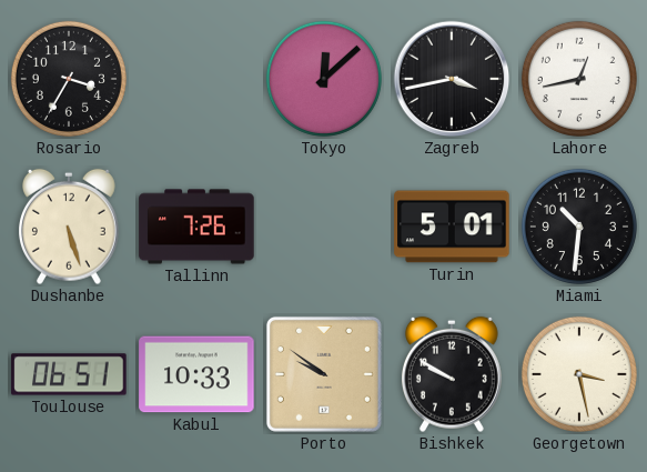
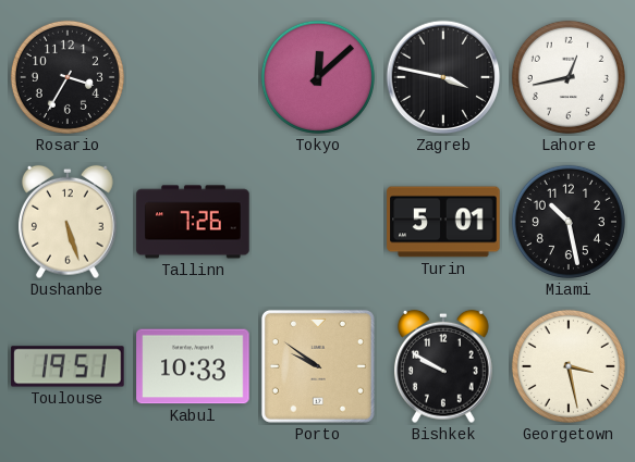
Zagreb: 3:43 -> 3:47
Miami: 10:31 -> 10:28
Toulouse: 06:51 -> 19:51
